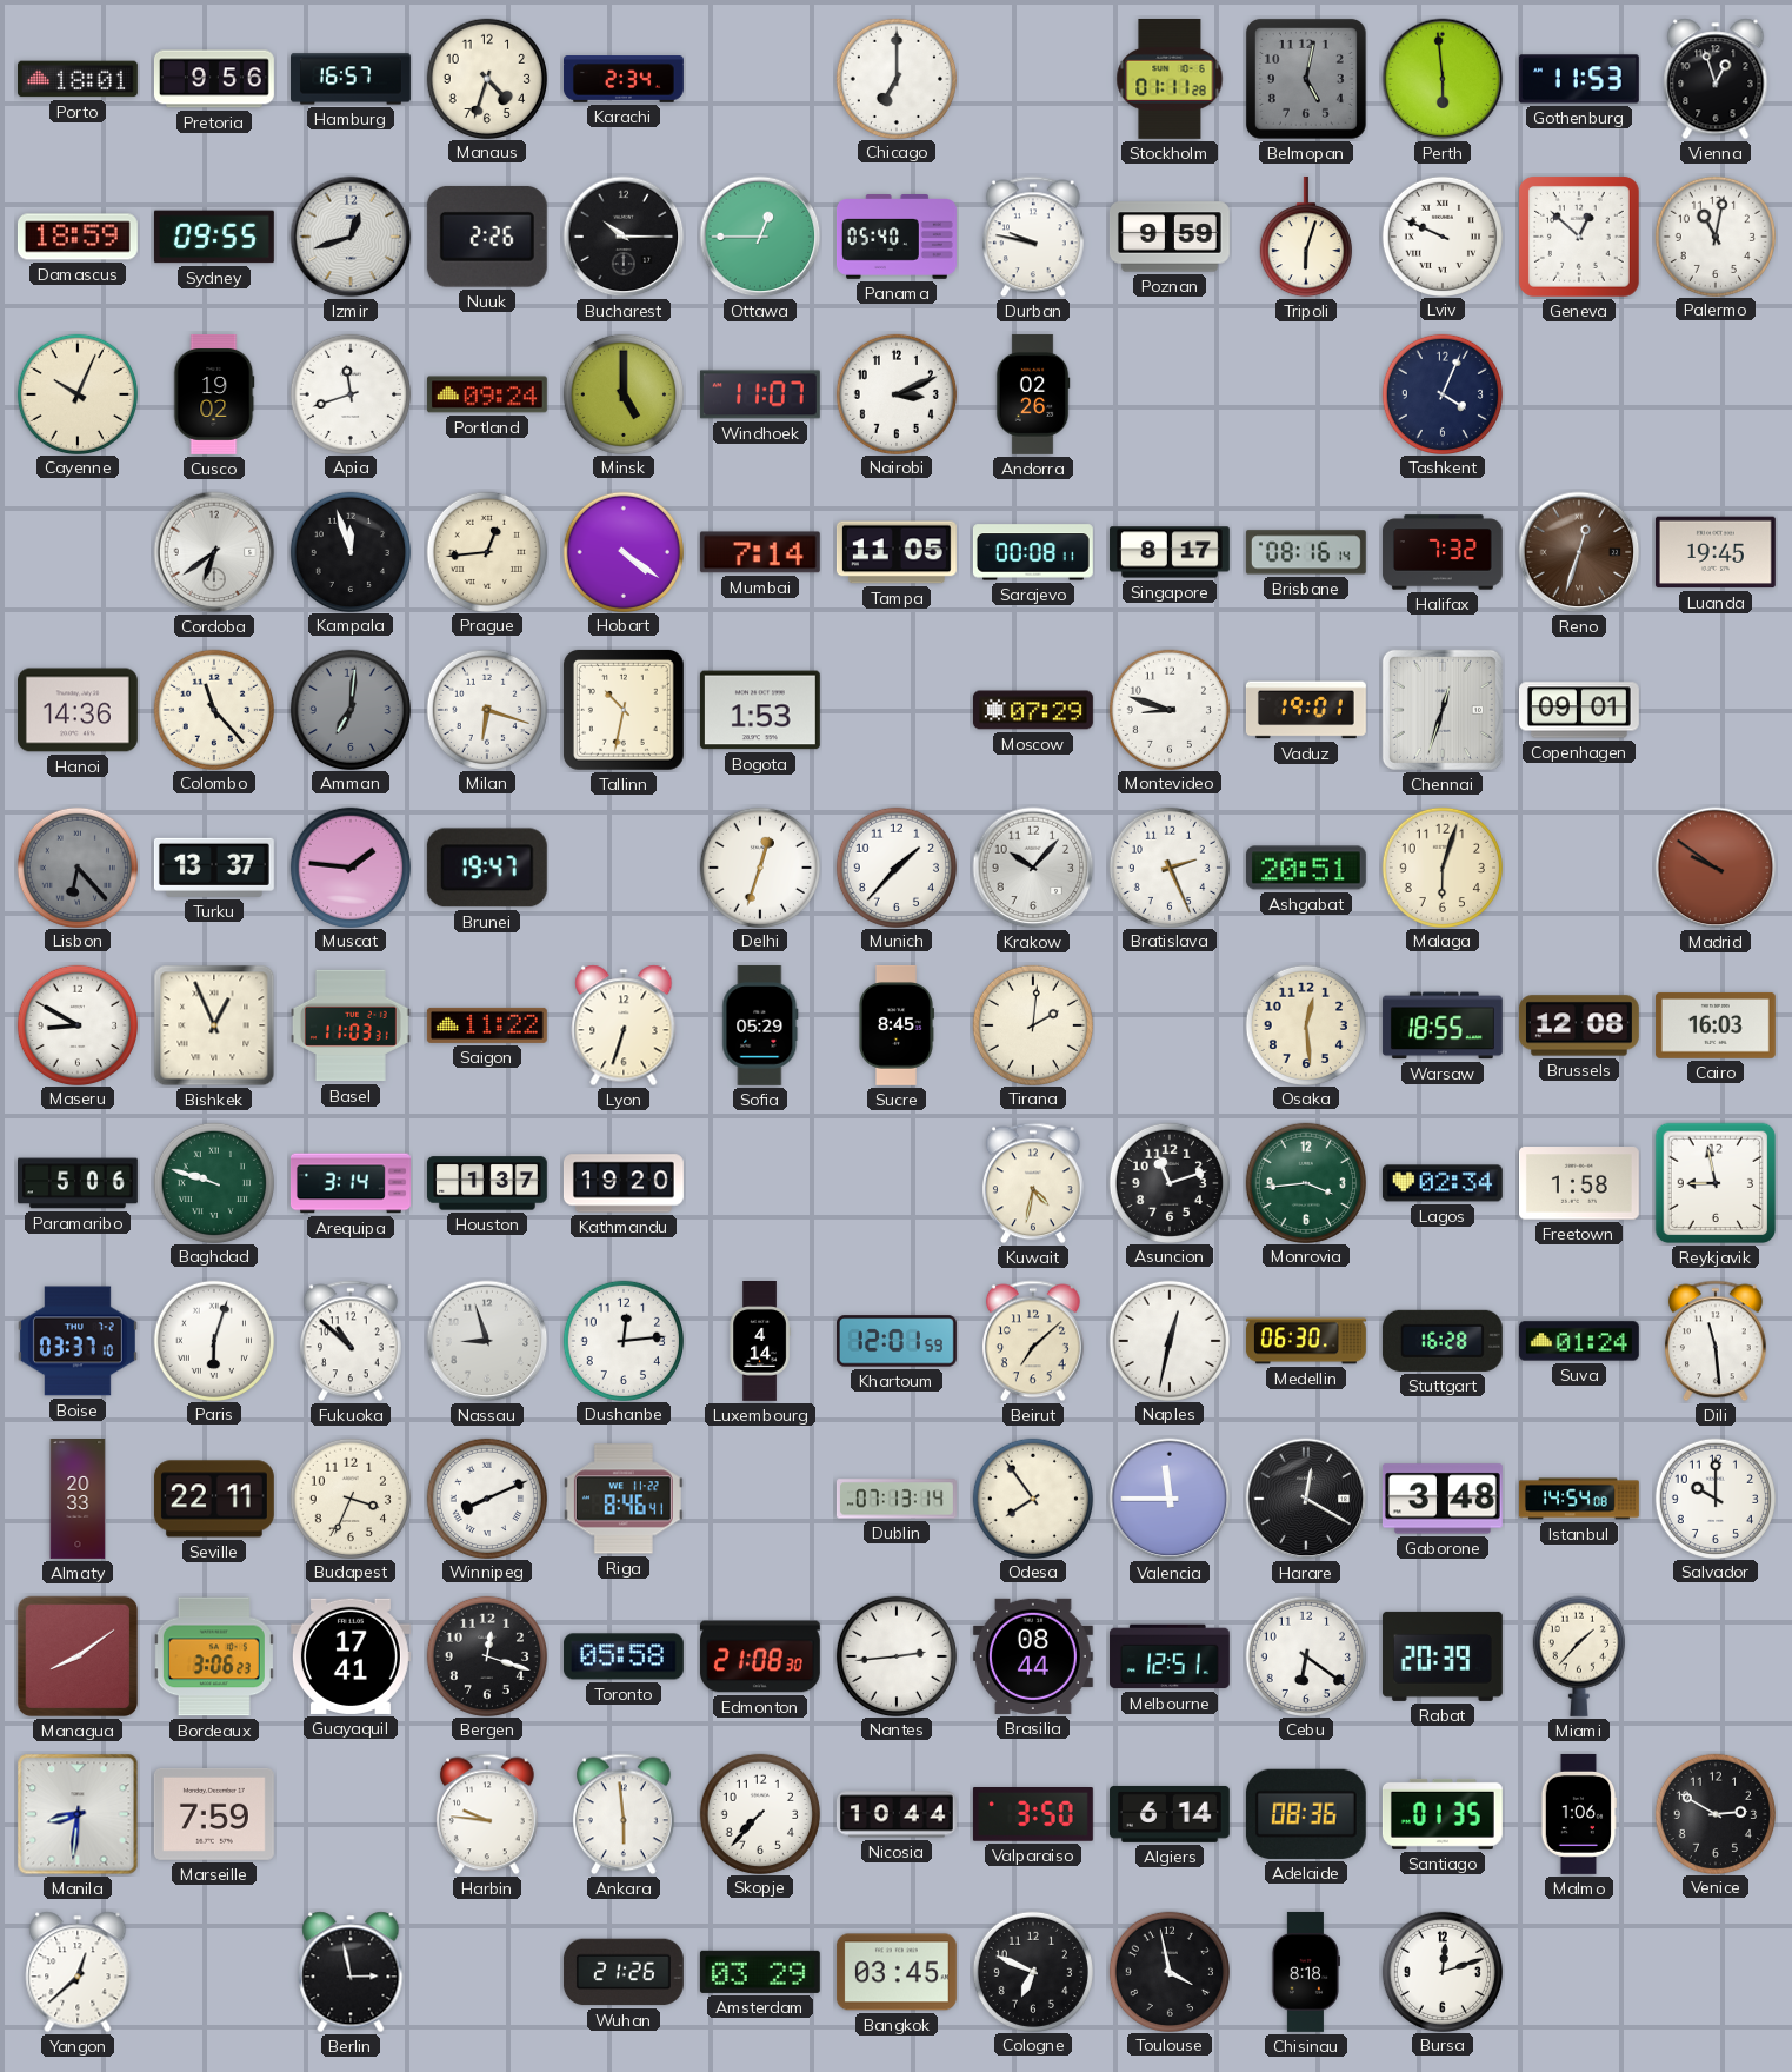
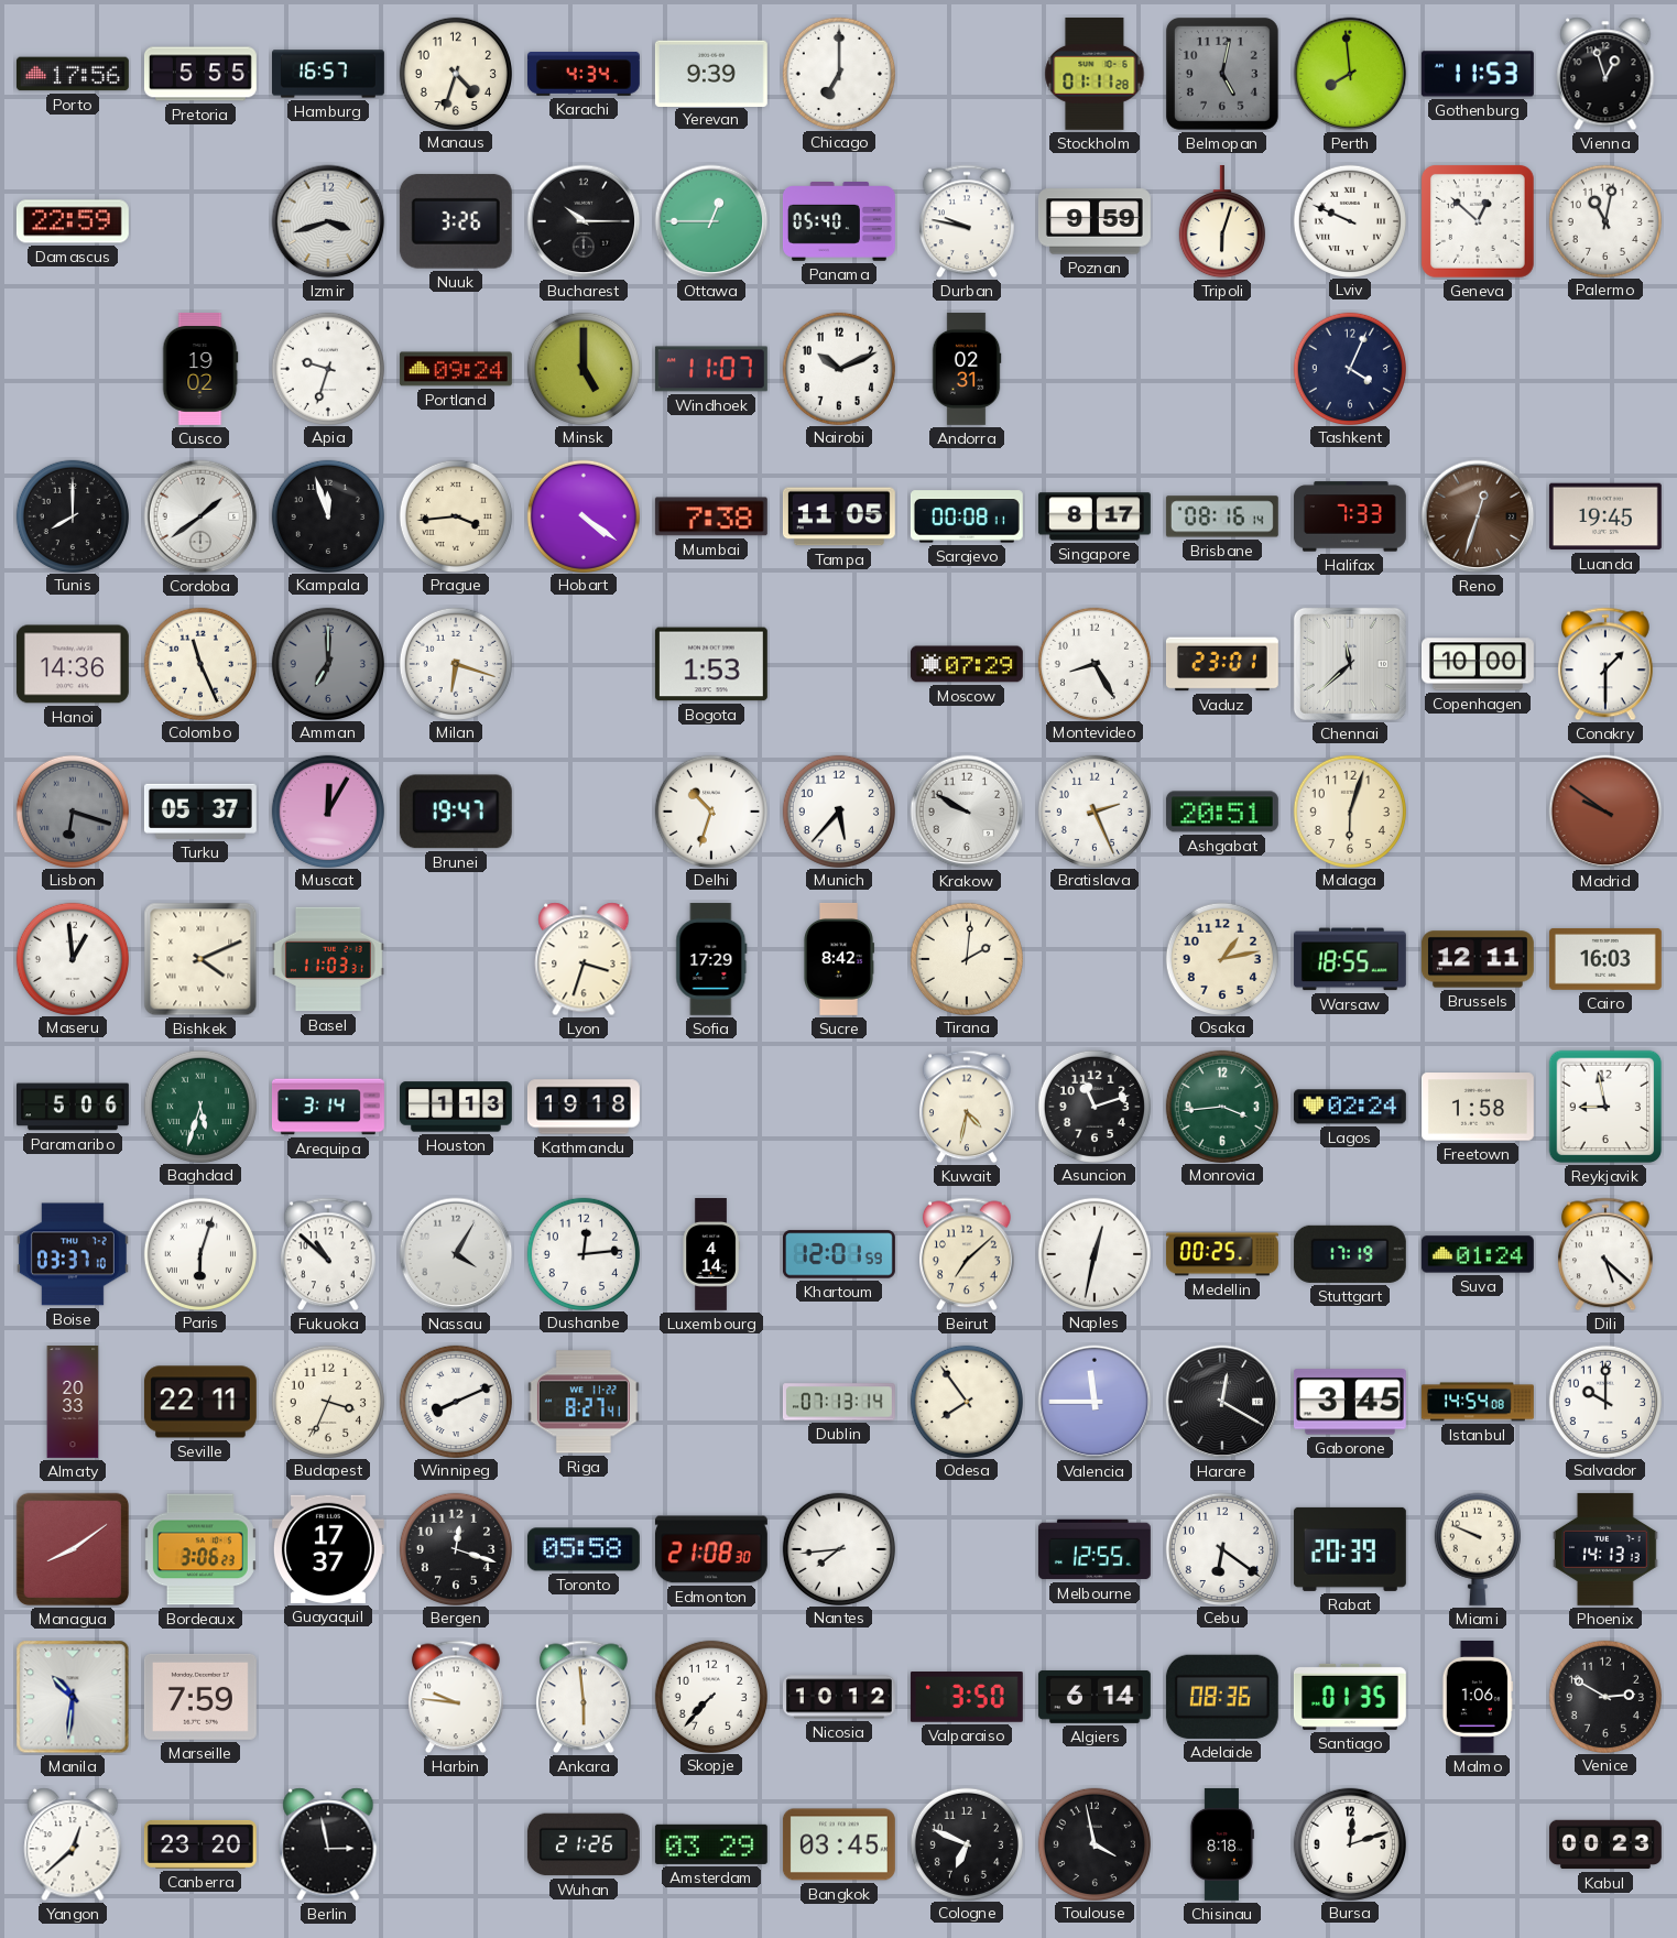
Porto: 18:01 -> 17:56
Pretoria: 9:56 -> 5:55
Karachi: 2:34 -> 4:34
Yerevan: none -> 9:39
Perth: 5:59 -> 7:59
Damascus: 18:59 -> 22:59
Sydney: 09:55 -> none
Izmir: 12:42 -> 3:42
Nuuk: 2:26 -> 3:26
Cayenne: 10:04 -> none
Apia: 11:42 -> 9:33
Nairobi: 3:11 -> 10:11
Andorra: 02:26 -> 02:31
Tunis: none -> 8:00
Cordoba: 6:39 -> 1:39
Prague: 12:44 -> 3:44
Mumbai: 7:14 -> 7:38
Halifax: 7:32 -> 7:33
Colombo: 11:23 -> 11:26
Amman: 7:01 -> 7:00
Tallinn: 10:32 -> none
Montevideo: 8:48 -> 8:25
Vaduz: 19:01 -> 23:01
Chennai: 12:33 -> 11:38
Copenhagen: 09:01 -> 10:00
Conakry: none -> 1:30
Lisbon: 6:23 -> 6:18
Turku: 13:37 -> 05:37
Muscat: 1:46 -> 12:05
Delhi: 12:33 -> 10:33
Munich: 1:37 -> 5:37
Krakow: 10:07 -> 9:50
Maseru: 8:50 -> 12:59
Bishkek: 12:56 -> 4:11
Saigon: 11:22 -> none
Lyon: 6:33 -> 3:33
Sofia: 05:29 -> 17:29
Sucre: 8:45 -> 8:42
Osaka: 12:29 -> 1:13
Brussels: 12:08 -> 12:11
Baghdad: 9:48 -> 5:33
Houston: 1:37 -> 1:13
Kathmandu: 19:20 -> 19:18
Lagos: 02:34 -> 02:24
Nassau: 8:57 -> 4:05
Medellin: 06:30 -> 00:25
Stuttgart: 16:28 -> 17:19
Dili: 11:29 -> 5:22
Riga: 8:46 -> 8:27
Gaborone: 3:48 -> 3:45
Guayaquil: 17:41 -> 17:37
Nantes: 2:44 -> 7:44
Brasilia: 08:44 -> none
Melbourne: 12:51 -> 12:55
Miami: 1:37 -> 9:49
Phoenix: none -> 14:13
Manila: 8:31 -> 10:31
Nicosia: 10:44 -> 10:12
Canberra: none -> 23:20
Kabul: none -> 00:23
